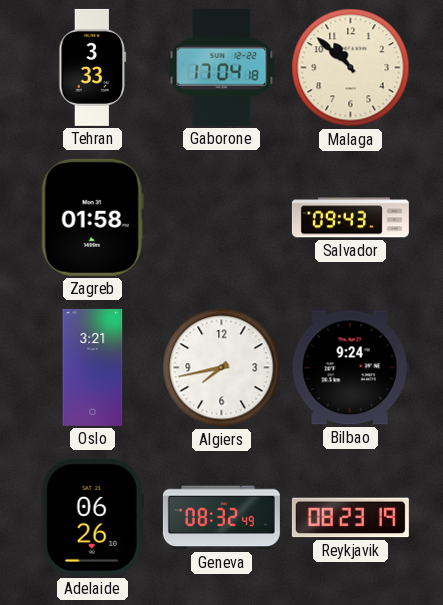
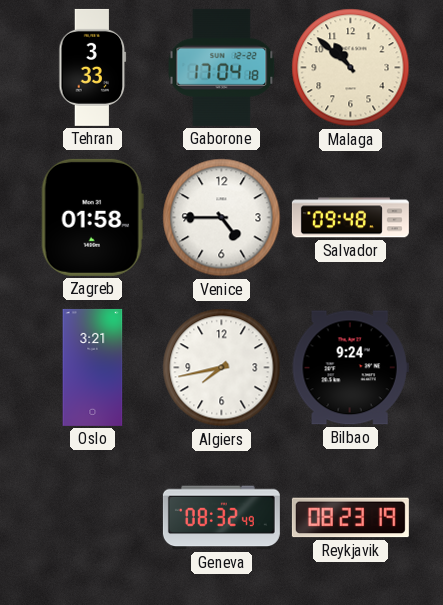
Venice: none -> 4:45
Salvador: 09:43 -> 09:48
Adelaide: 06:26 -> none
